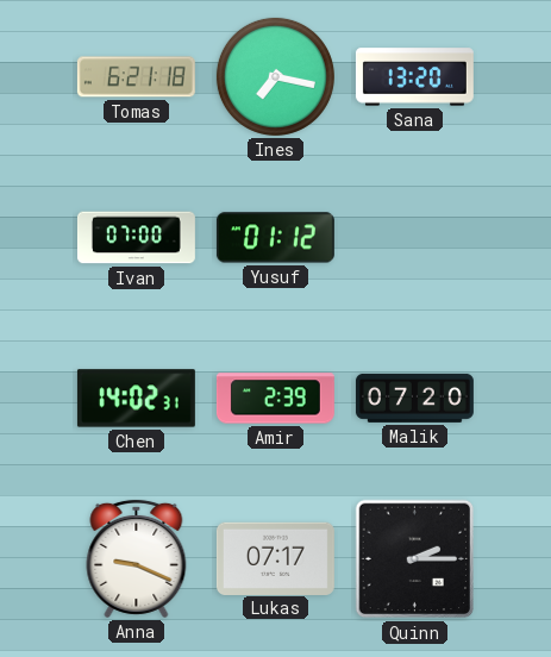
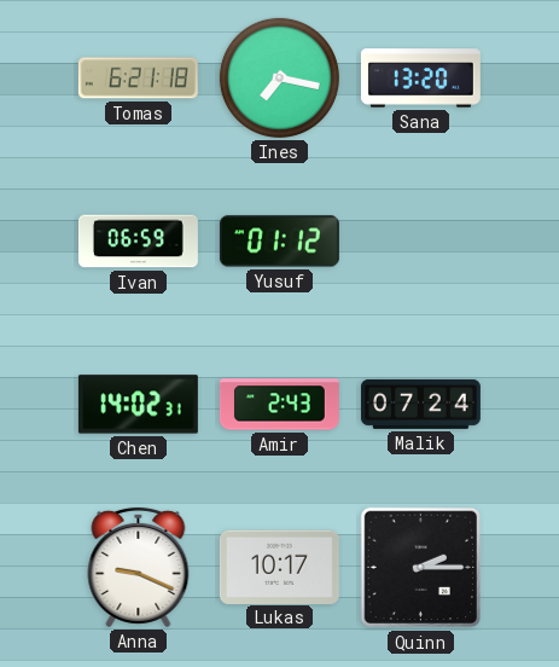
Ivan: 07:00 -> 06:59
Amir: 2:39 -> 2:43
Malik: 07:20 -> 07:24
Lukas: 07:17 -> 10:17
